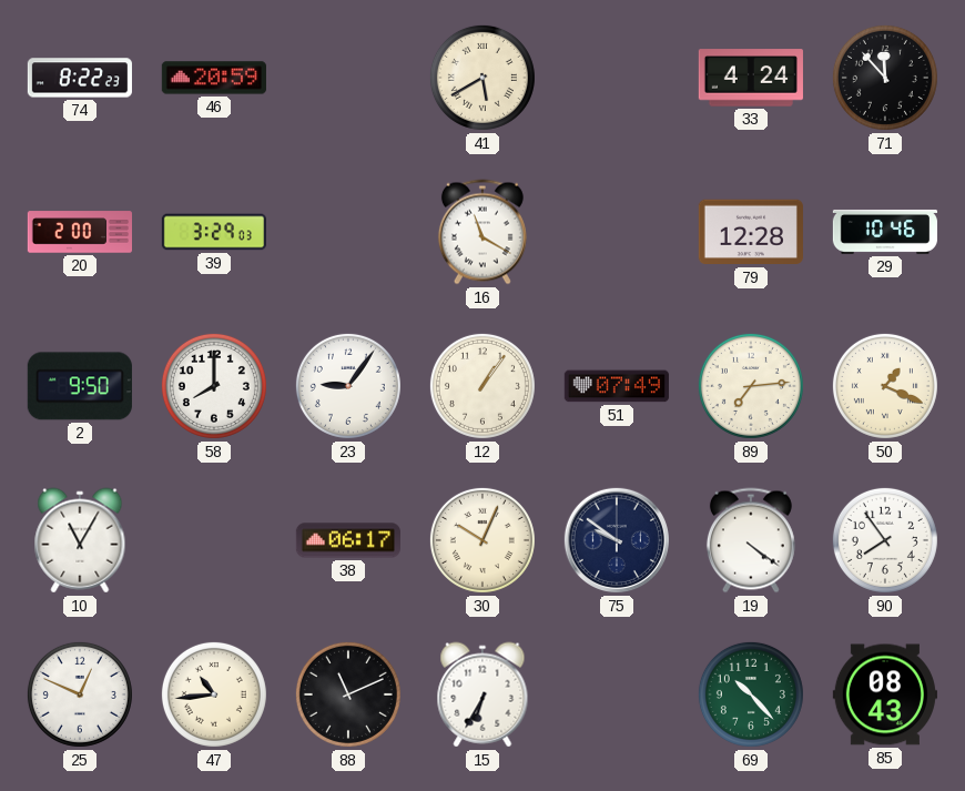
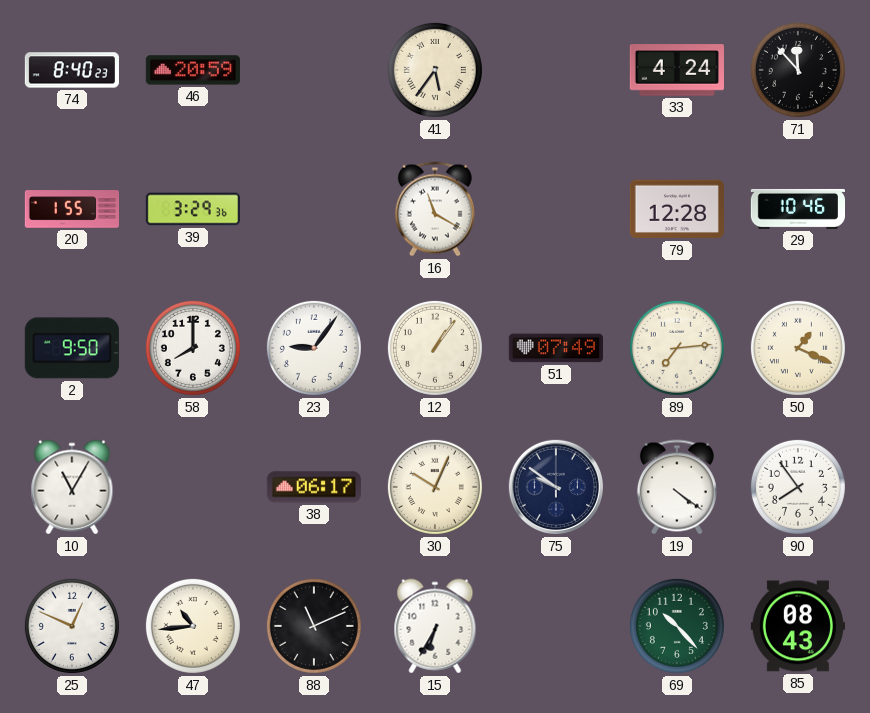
74: 8:22 -> 8:40
41: 5:40 -> 5:36
20: 2:00 -> 1:55
39: 3:29:03 -> 3:29:36
